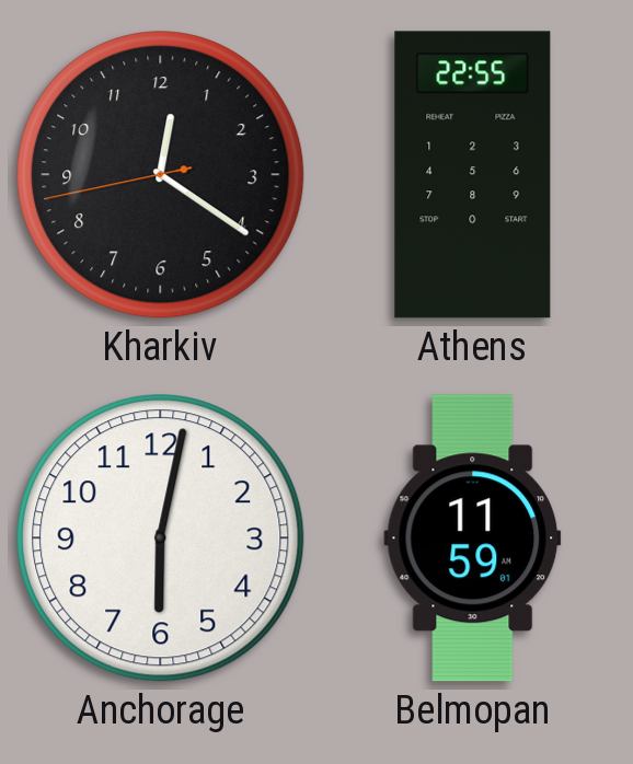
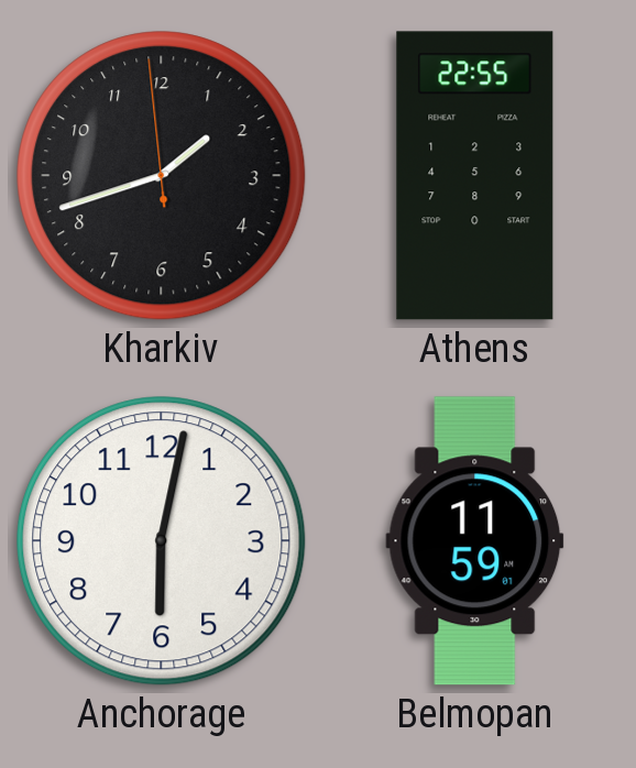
Kharkiv: 12:20 -> 1:41
